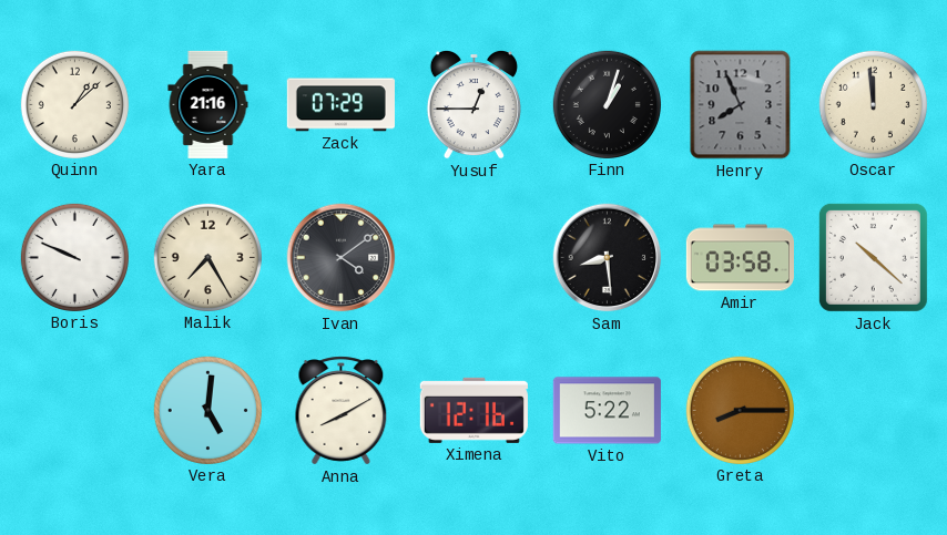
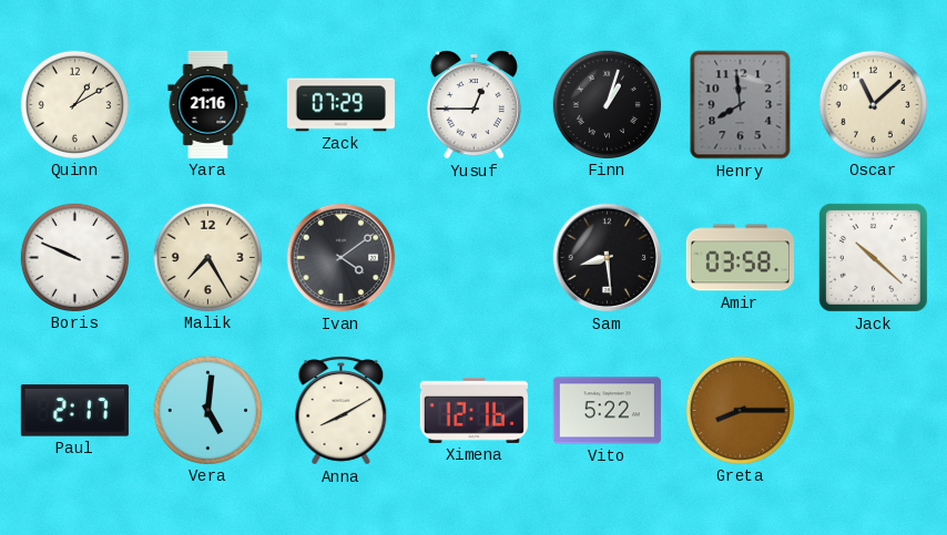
Quinn: 1:08 -> 1:10
Henry: 7:56 -> 7:59
Oscar: 11:59 -> 11:08
Paul: none -> 2:17
